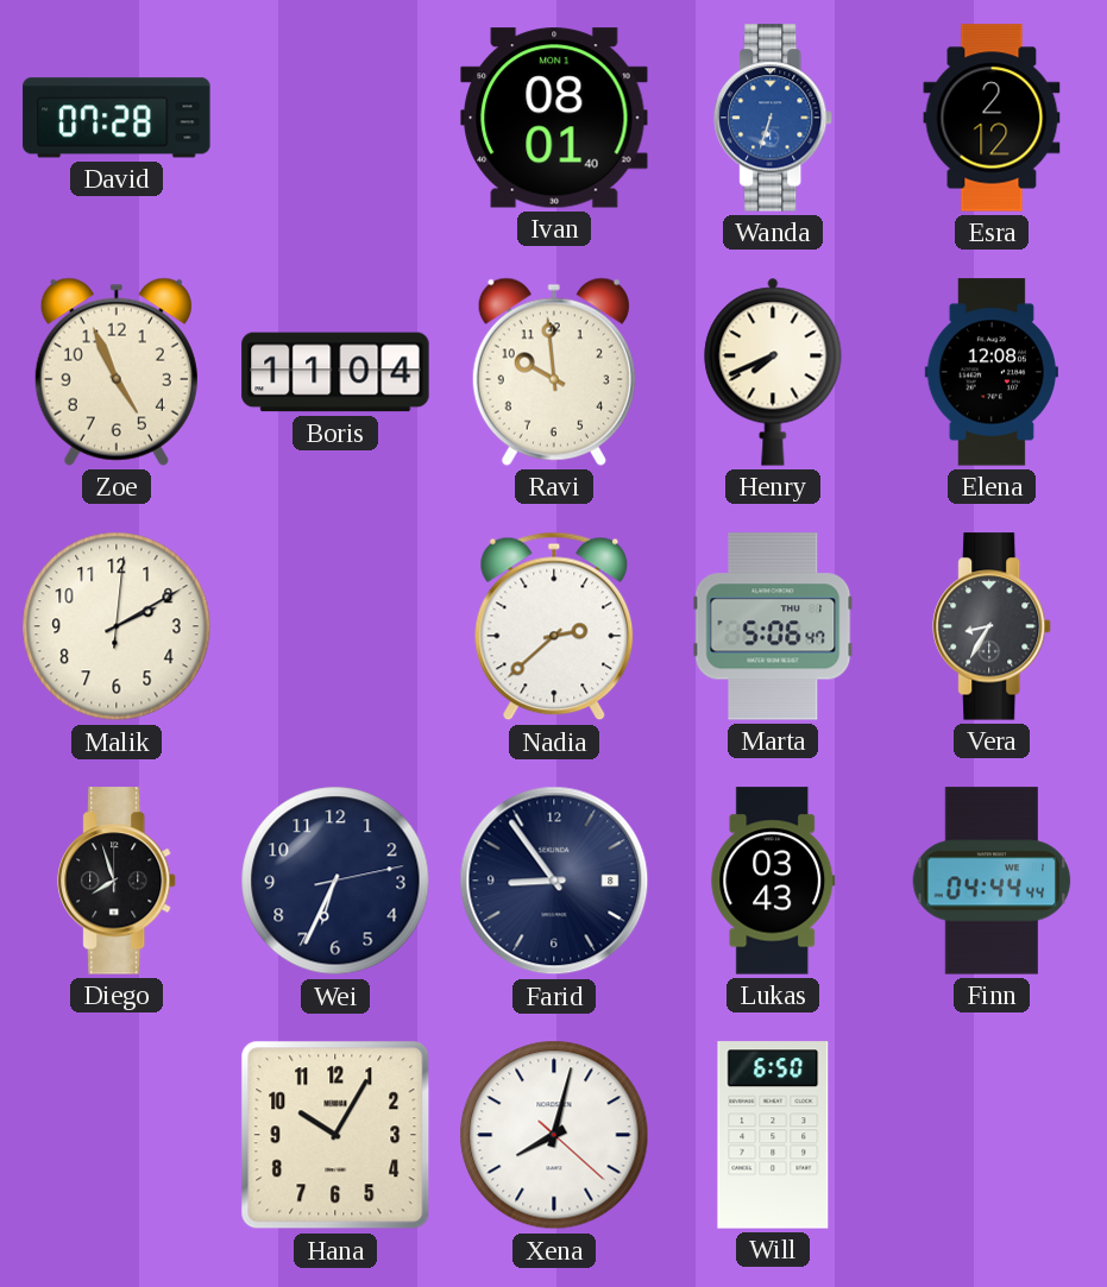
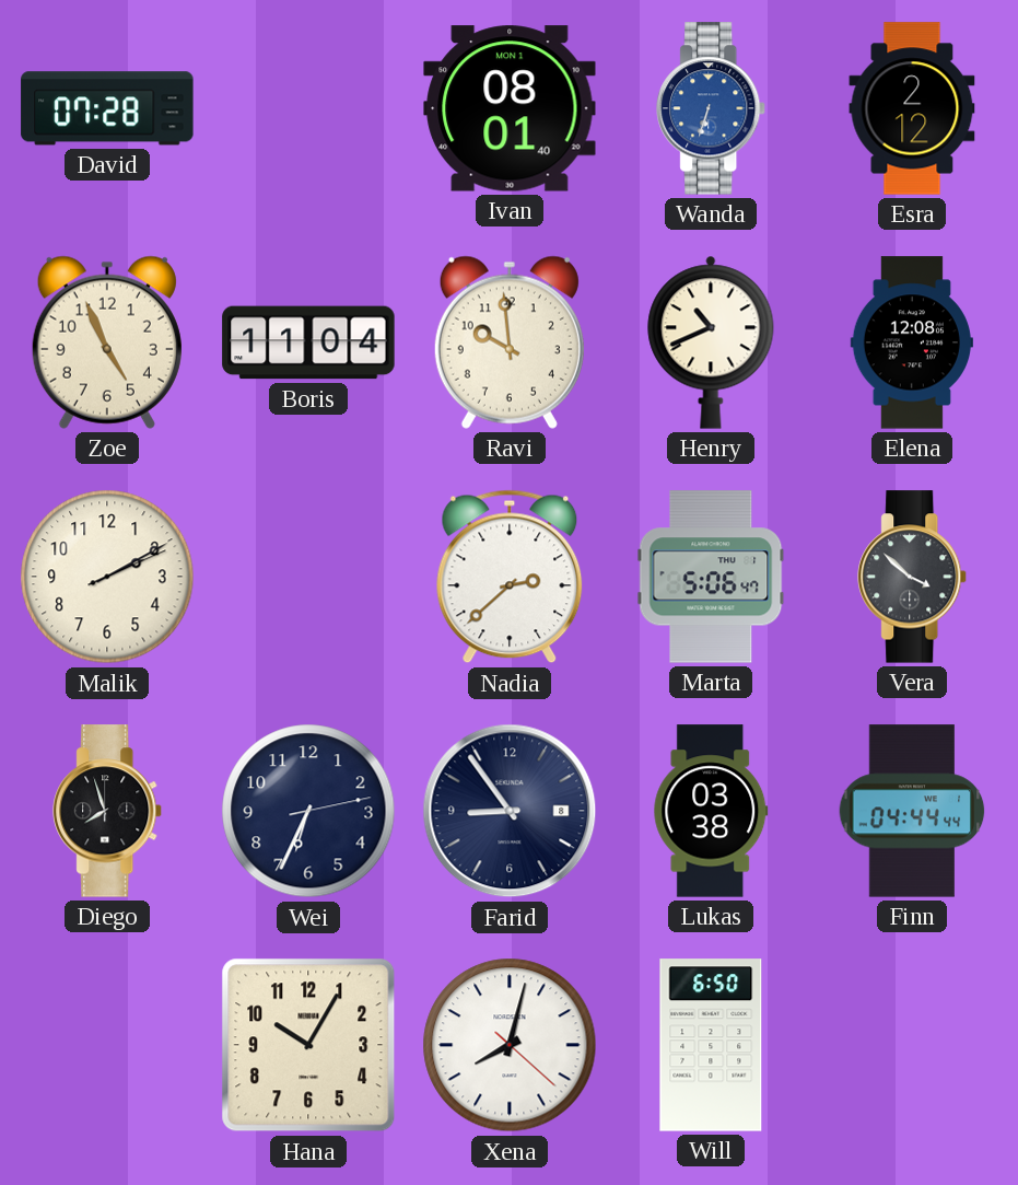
Henry: 7:41 -> 10:41
Malik: 2:10:01 -> 2:10:11
Vera: 8:35 -> 3:52
Lukas: 03:43 -> 03:38
